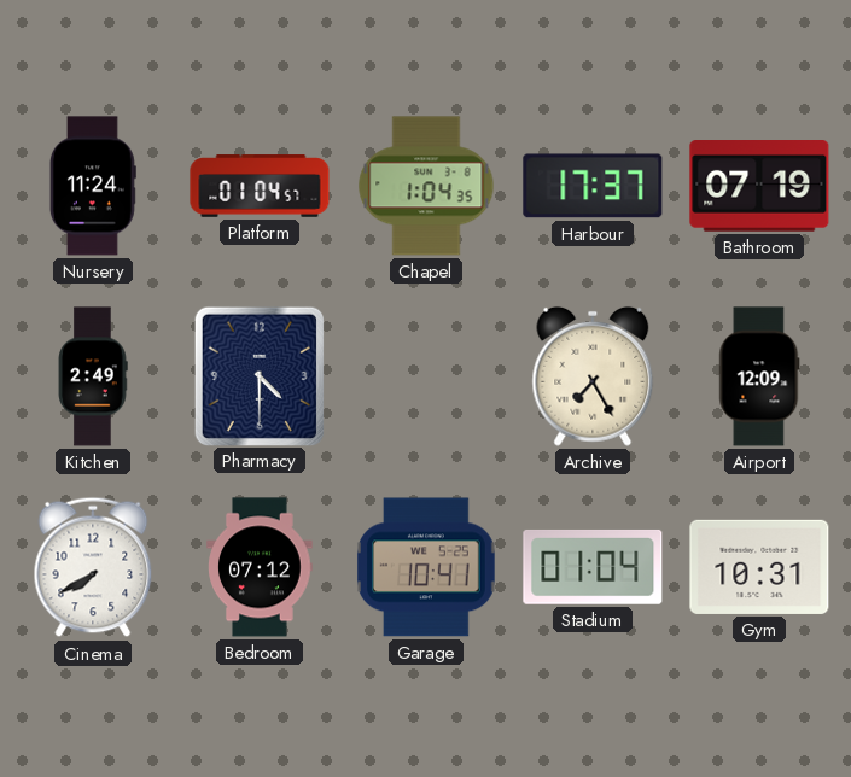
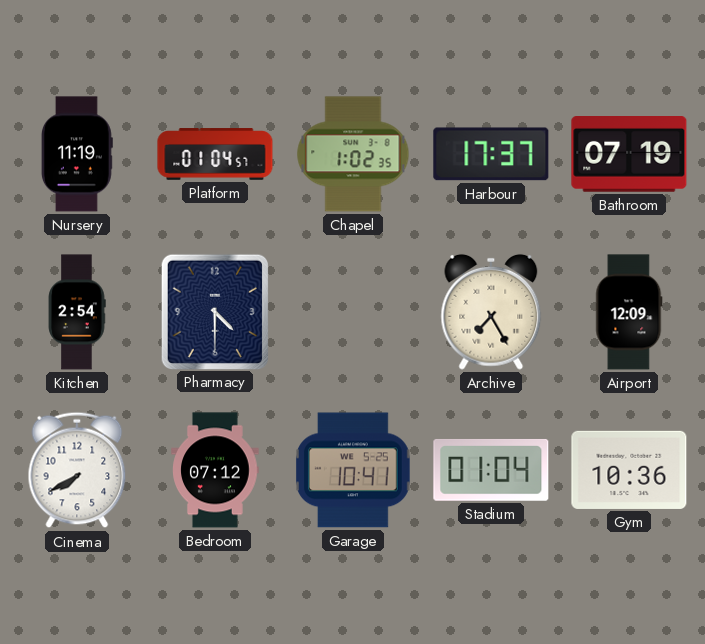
Nursery: 11:24 -> 11:19
Chapel: 1:04 -> 1:02
Kitchen: 2:49 -> 2:54
Gym: 10:31 -> 10:36
